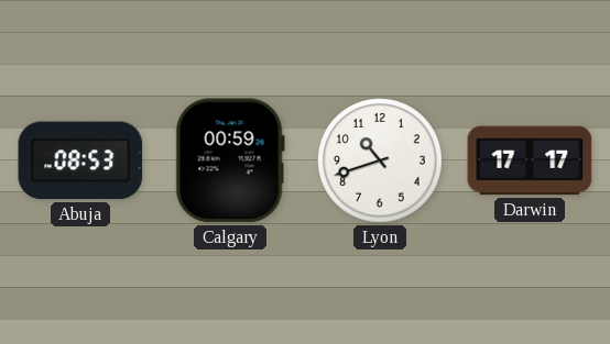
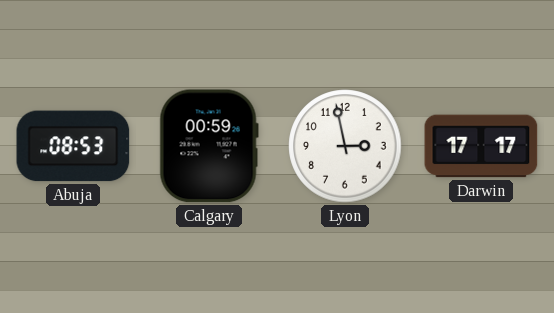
Lyon: 10:42 -> 2:58
